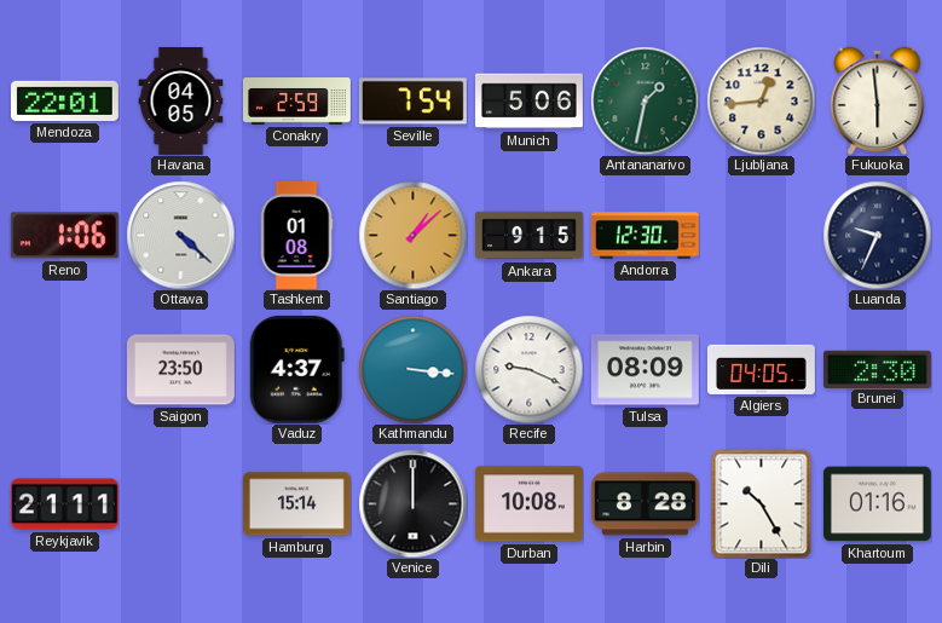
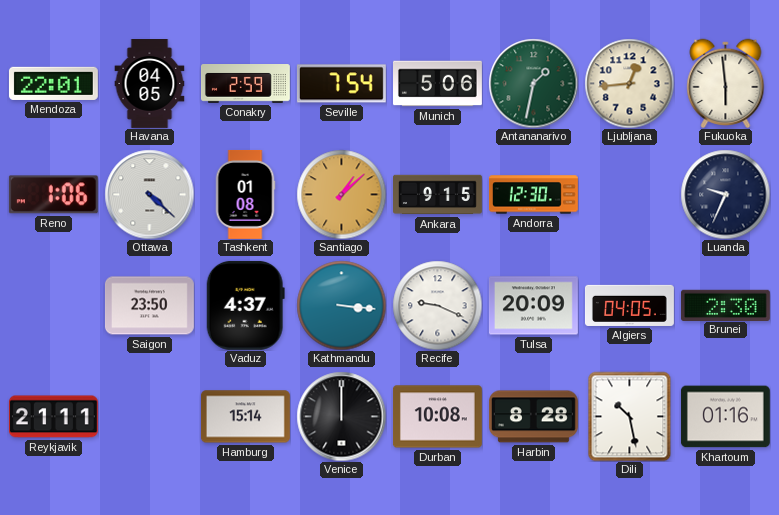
Tulsa: 08:09 -> 20:09
Dili: 10:25 -> 10:28
